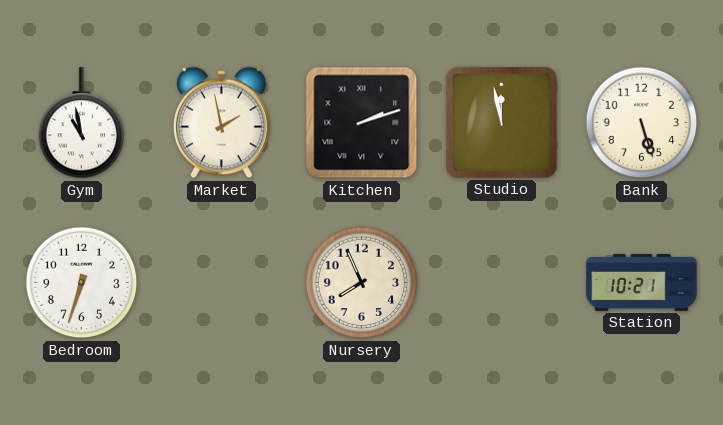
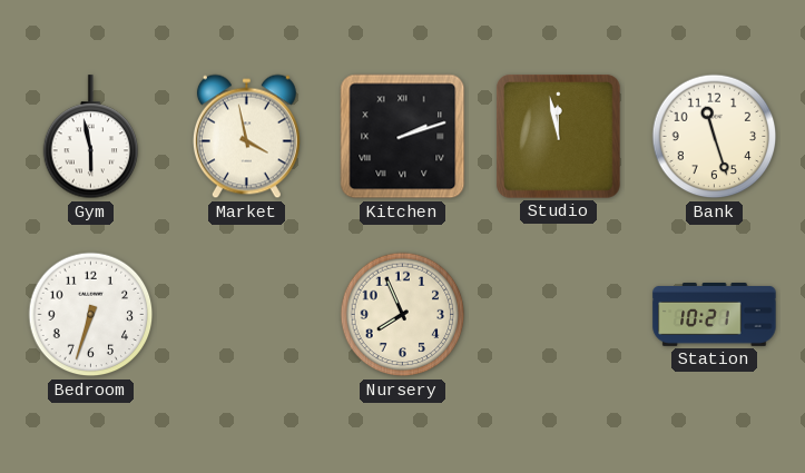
Gym: 10:58 -> 5:58
Market: 1:58 -> 3:58
Bank: 5:27 -> 11:27
